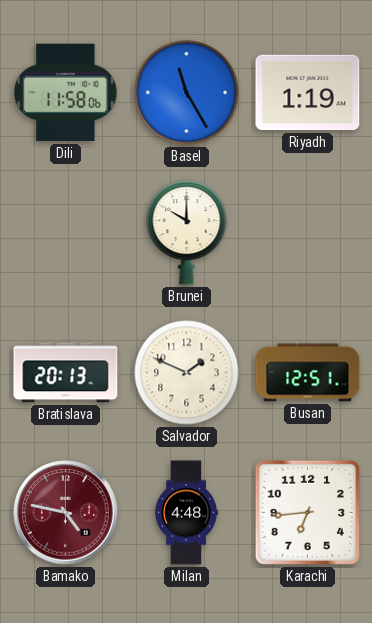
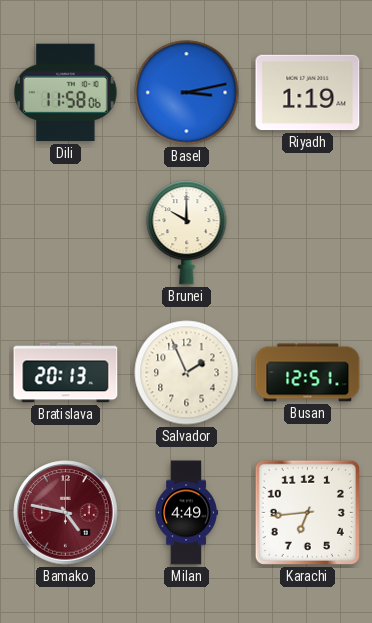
Basel: 11:25 -> 3:13
Salvador: 1:49 -> 1:56
Milan: 4:48 -> 4:49
